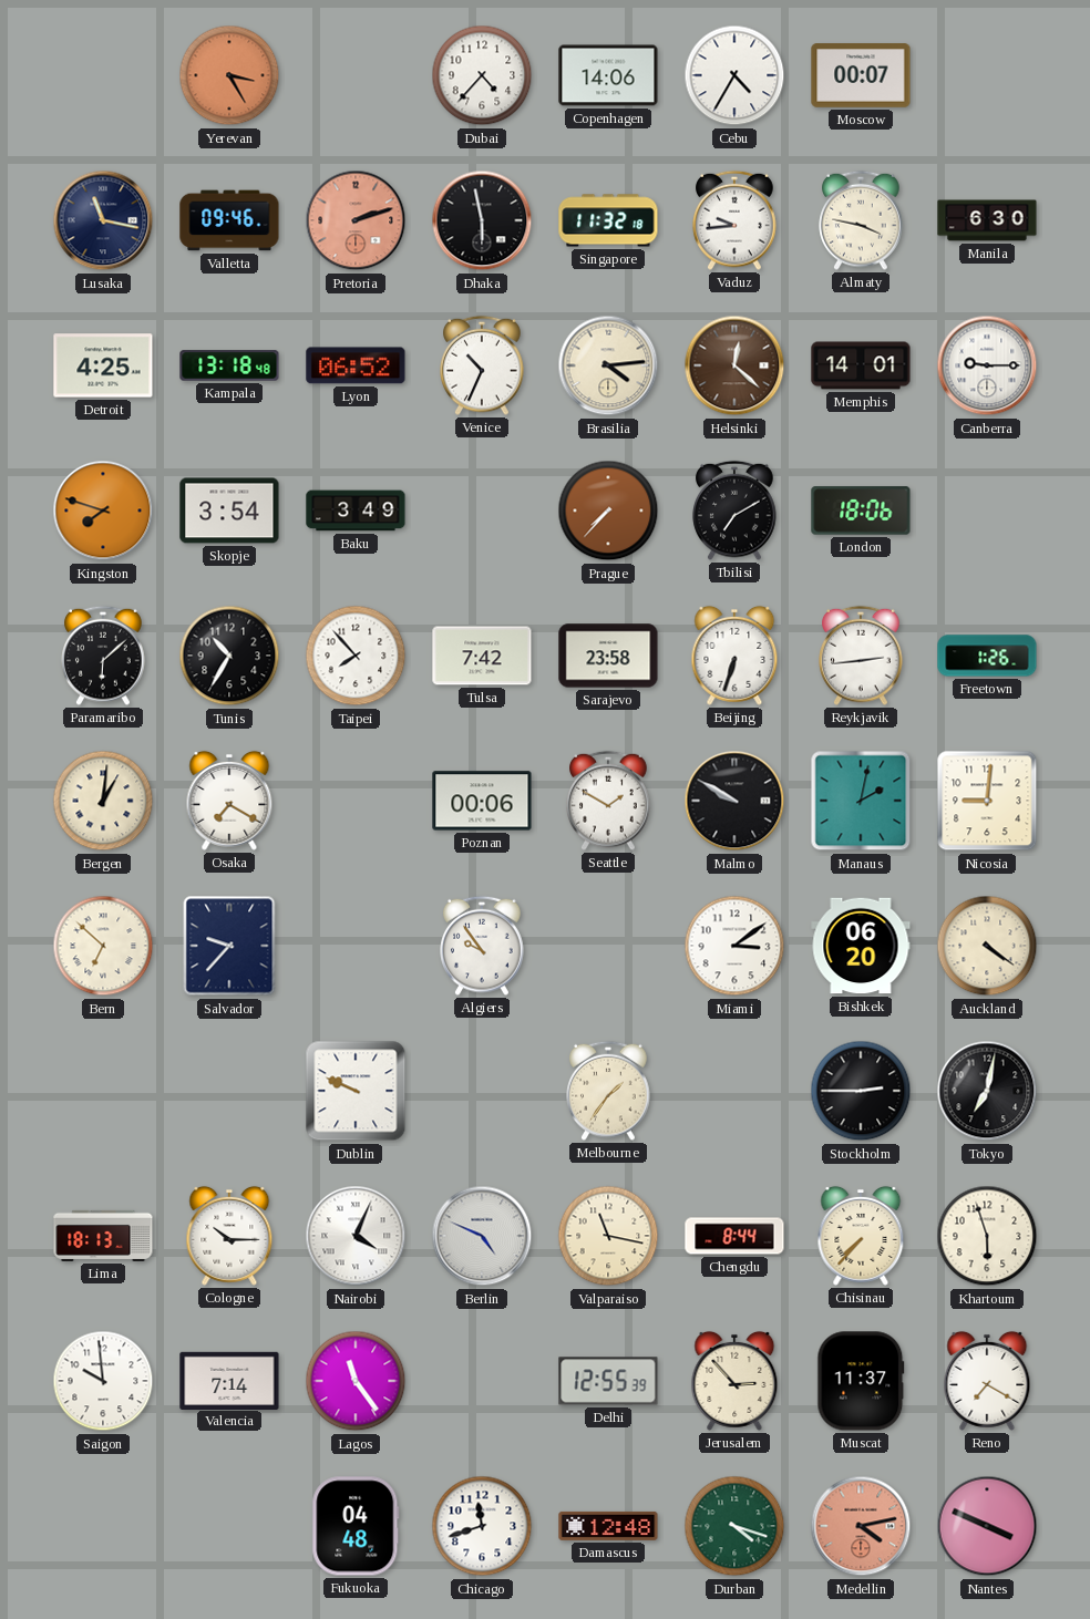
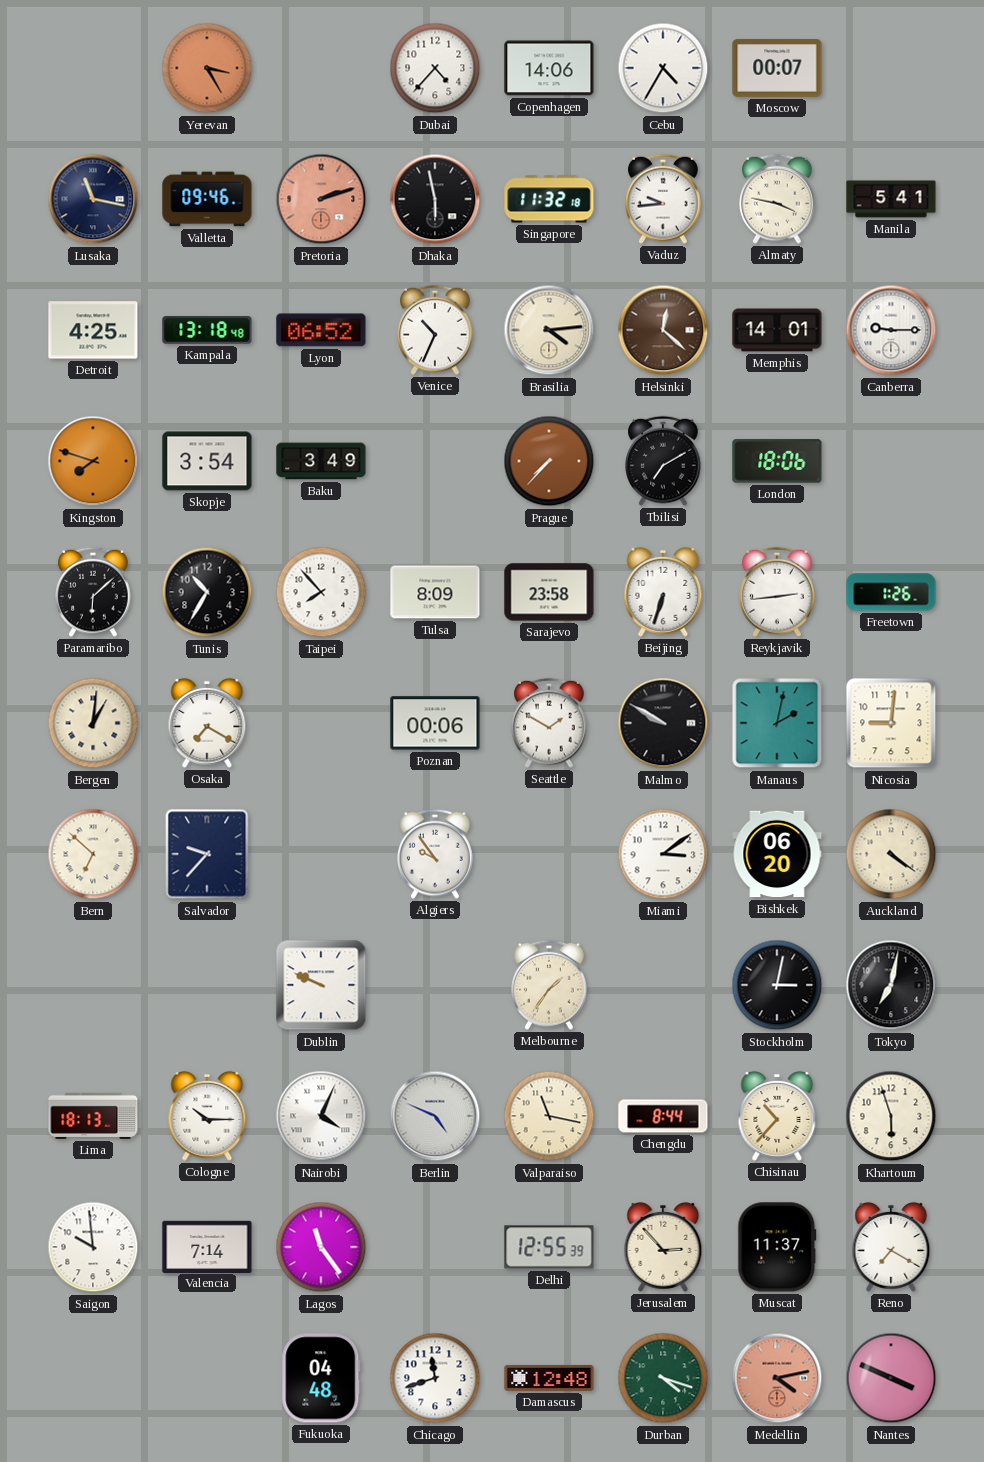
Manila: 6:30 -> 5:41
Tulsa: 7:42 -> 8:09
Stockholm: 2:45 -> 3:02
Chisinau: 7:37 -> 10:37
